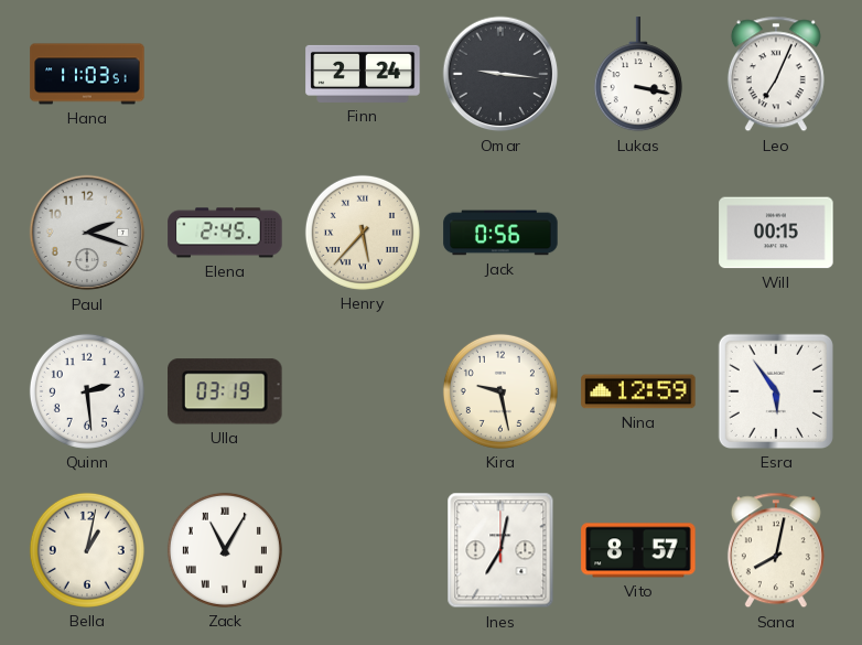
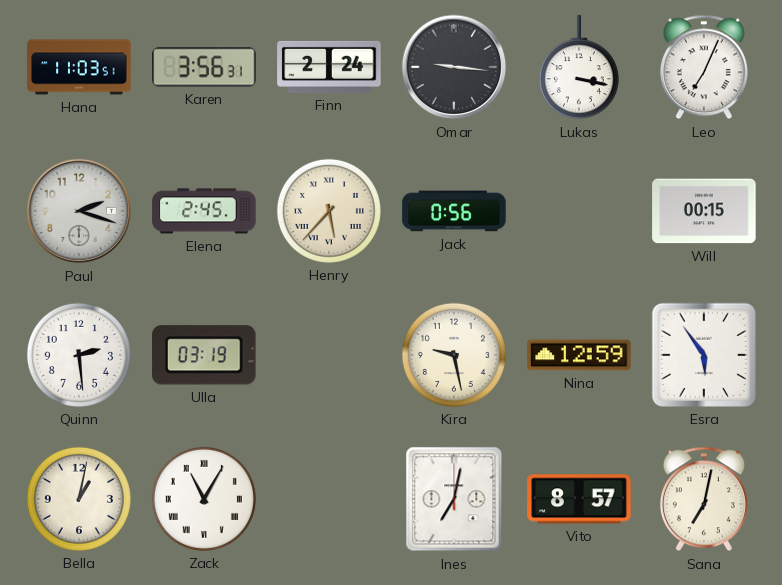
Karen: none -> 3:56
Sana: 8:02 -> 7:02
